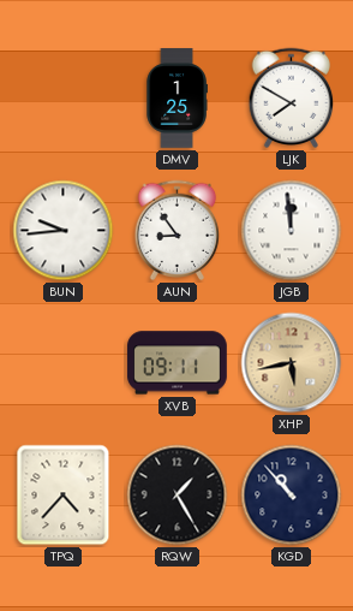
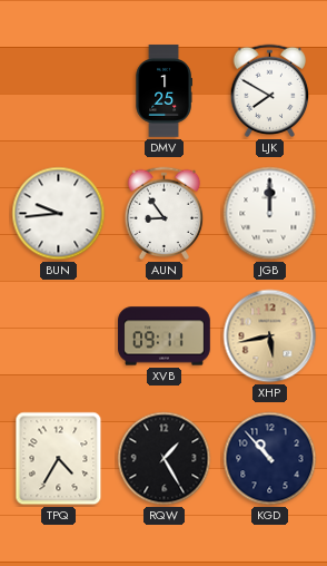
JGB: 11:59 -> 12:00
TPQ: 4:37 -> 4:35
